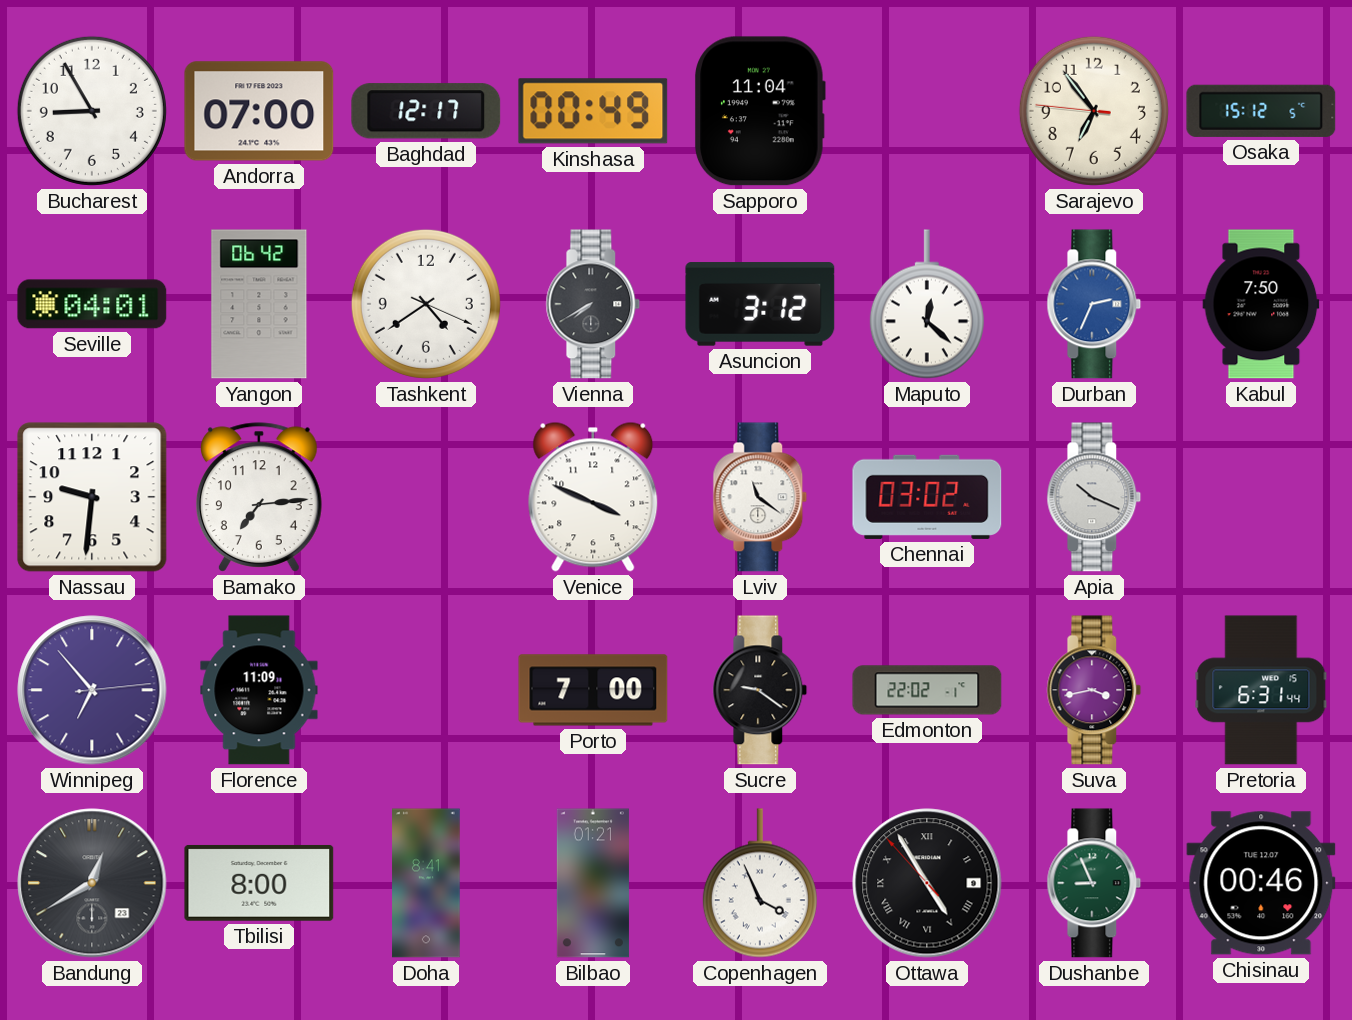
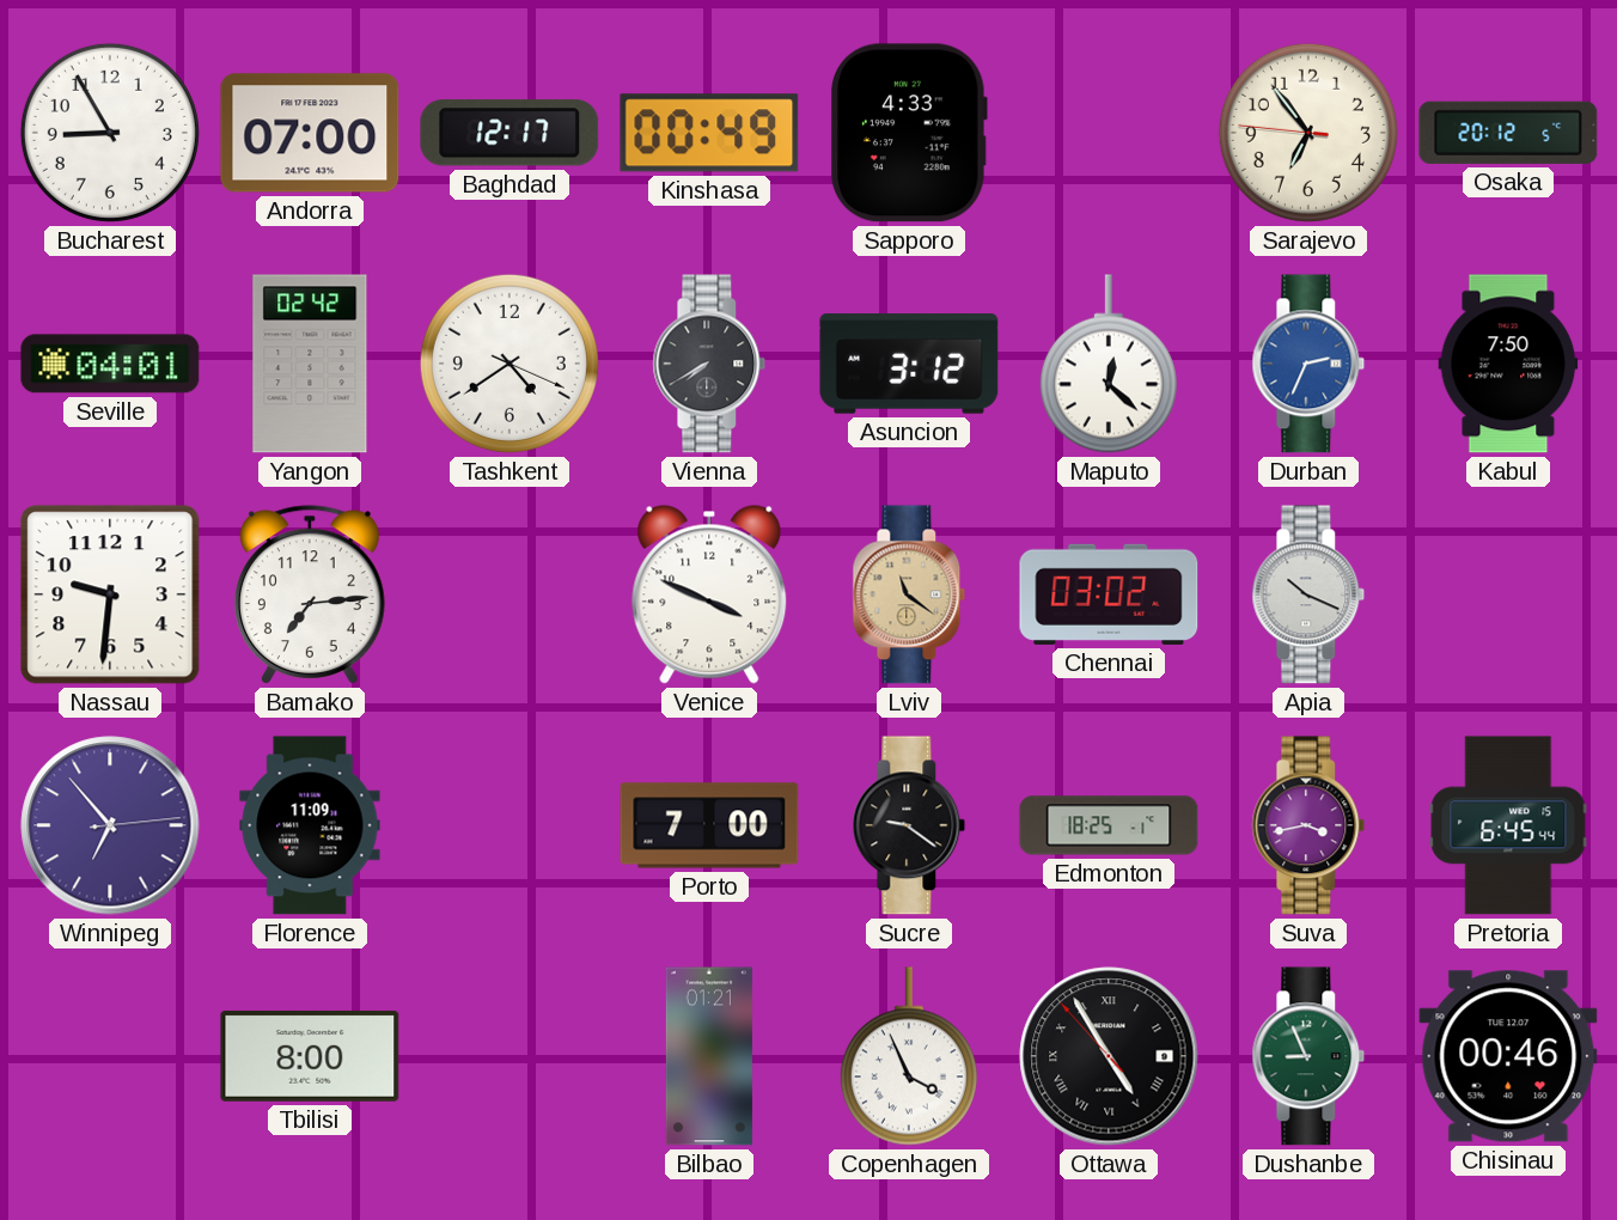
Sapporo: 11:04 -> 4:33
Osaka: 15:12 -> 20:12
Yangon: 06:42 -> 02:42
Lviv dial: white -> champagne
Edmonton: 22:02 -> 18:25
Pretoria: 6:31 -> 6:45
Bandung: 12:40 -> none
Doha: 8:41 -> none
